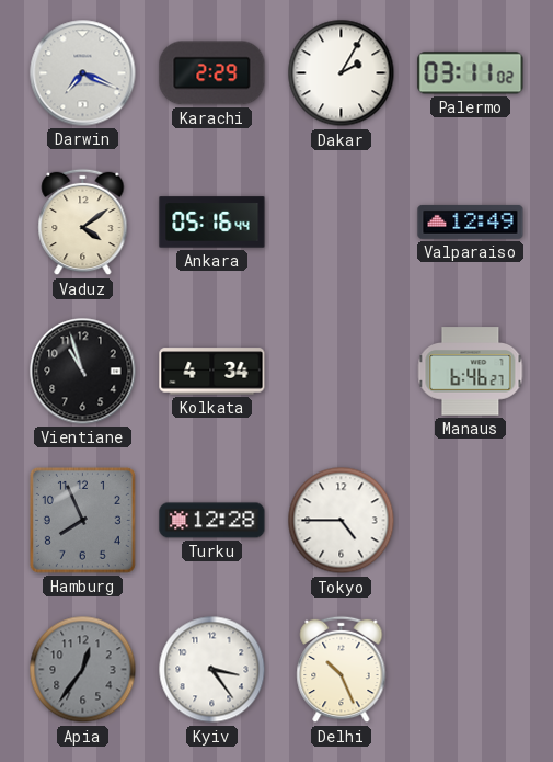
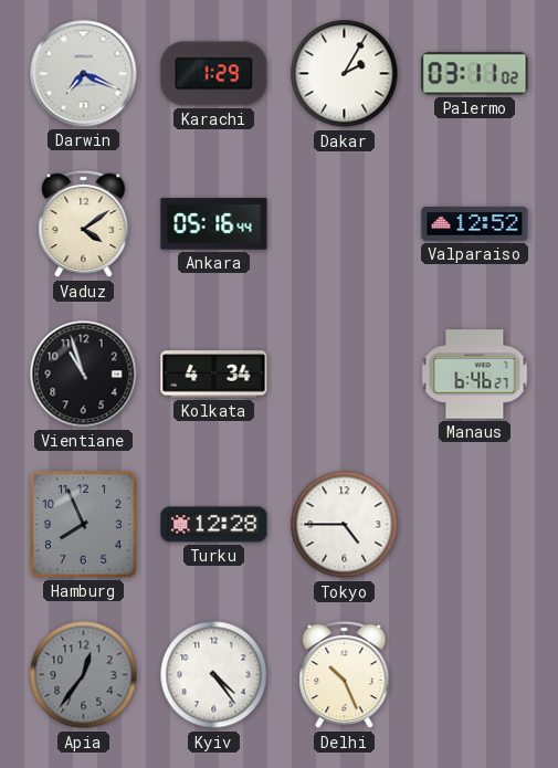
Karachi: 2:29 -> 1:29
Valparaiso: 12:49 -> 12:52
Kyiv: 3:24 -> 4:24
